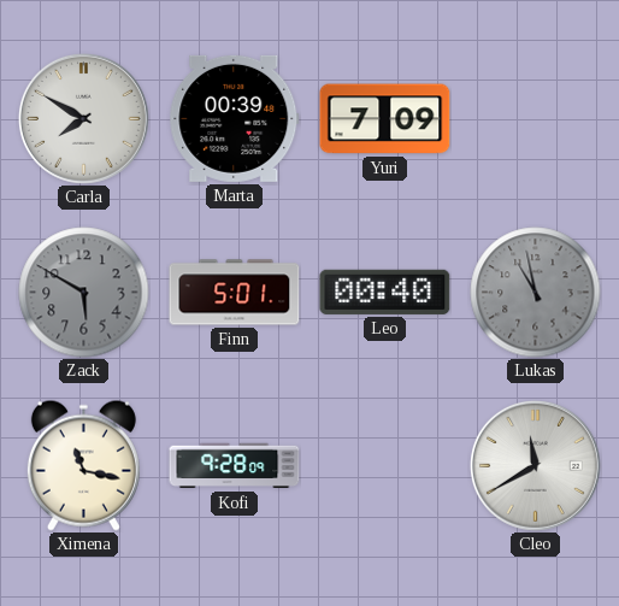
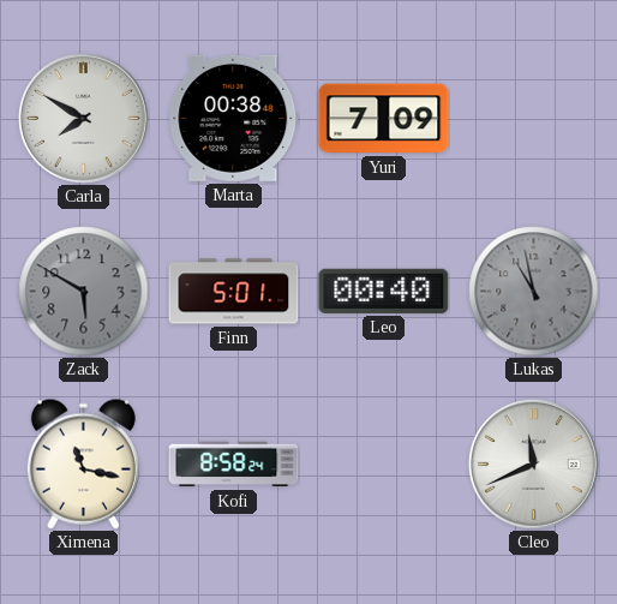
Marta: 00:39 -> 00:38
Kofi: 9:28 -> 8:58
Cleo: 11:40 -> 11:41
